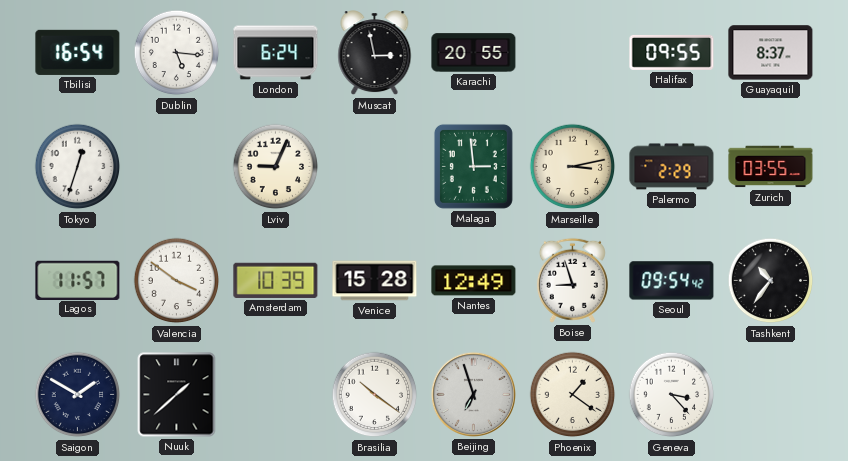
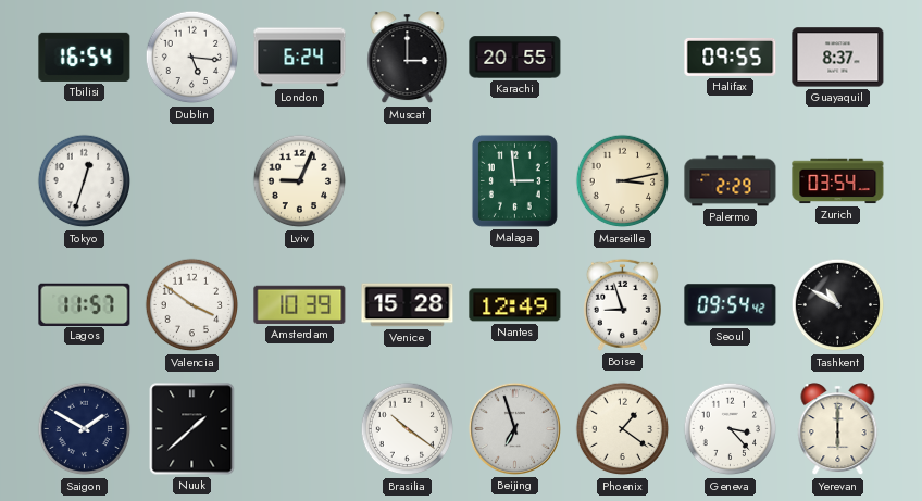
Muscat: 2:58 -> 3:00
Zurich: 03:55 -> 03:54
Tashkent: 10:36 -> 10:50
Yerevan: none -> 6:00
